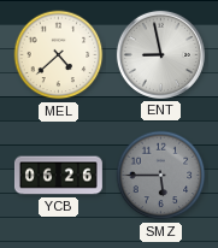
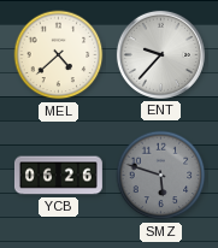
ENT: 8:58 -> 9:37
SMZ: 5:45 -> 5:48
